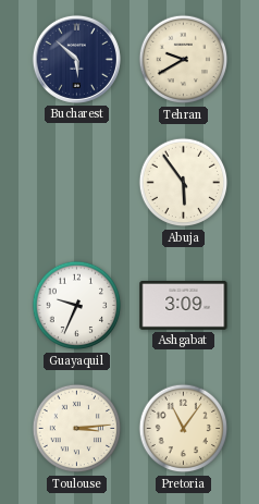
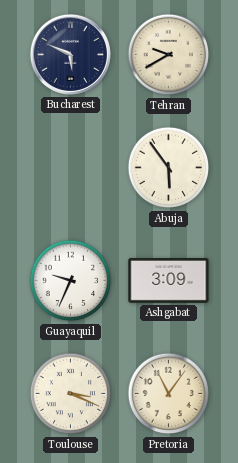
Bucharest: 5:52 -> 5:49
Toulouse: 3:14 -> 3:19
